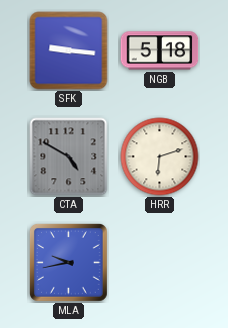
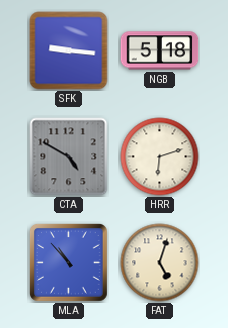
MLA: 9:43 -> 10:53
FAT: none -> 5:03
